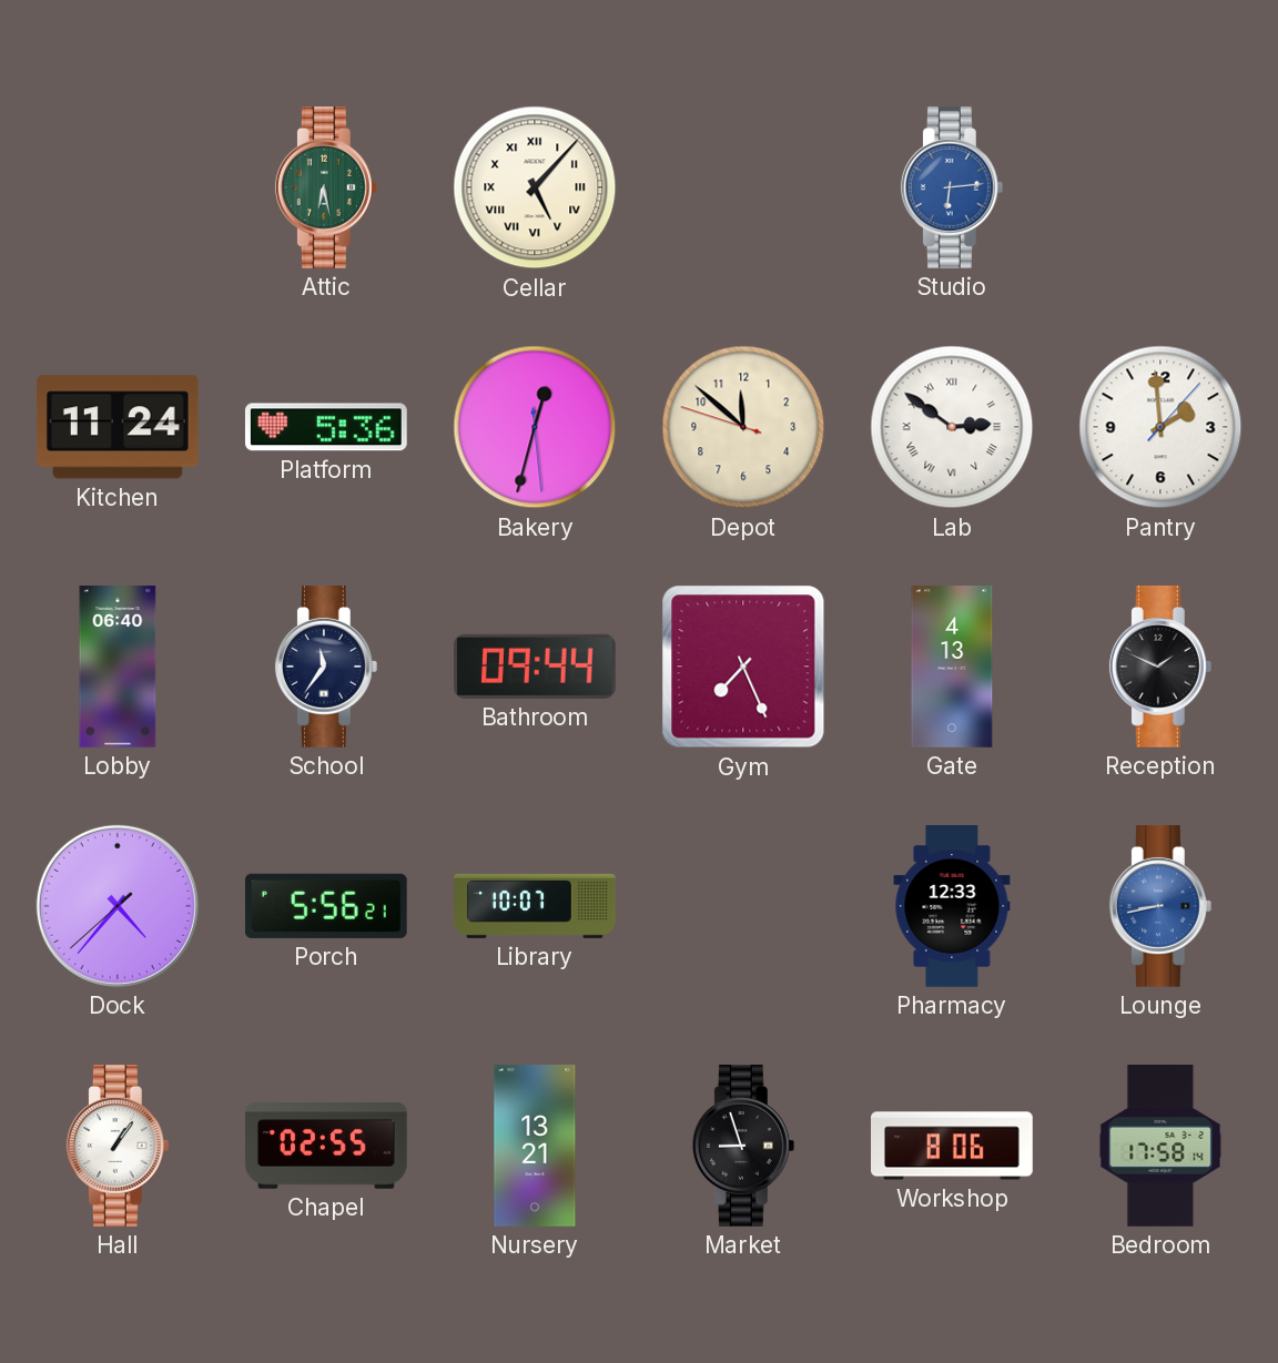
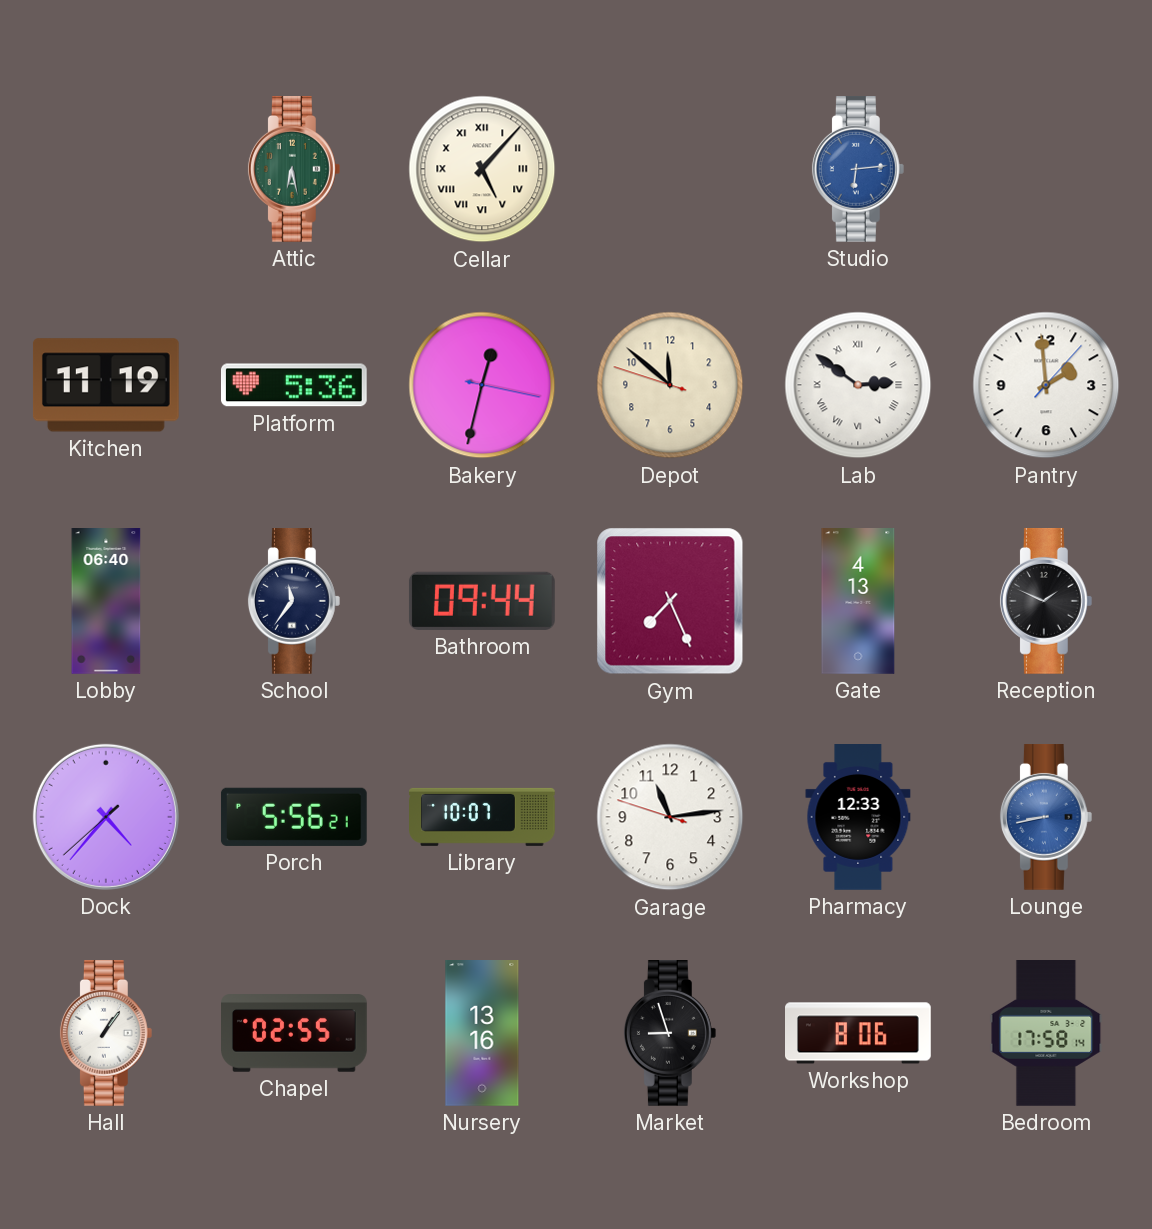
Kitchen: 11:24 -> 11:19
Bakery: 12:32:29 -> 12:32:17
Garage: none -> 11:13
Nursery: 13:21 -> 13:16
